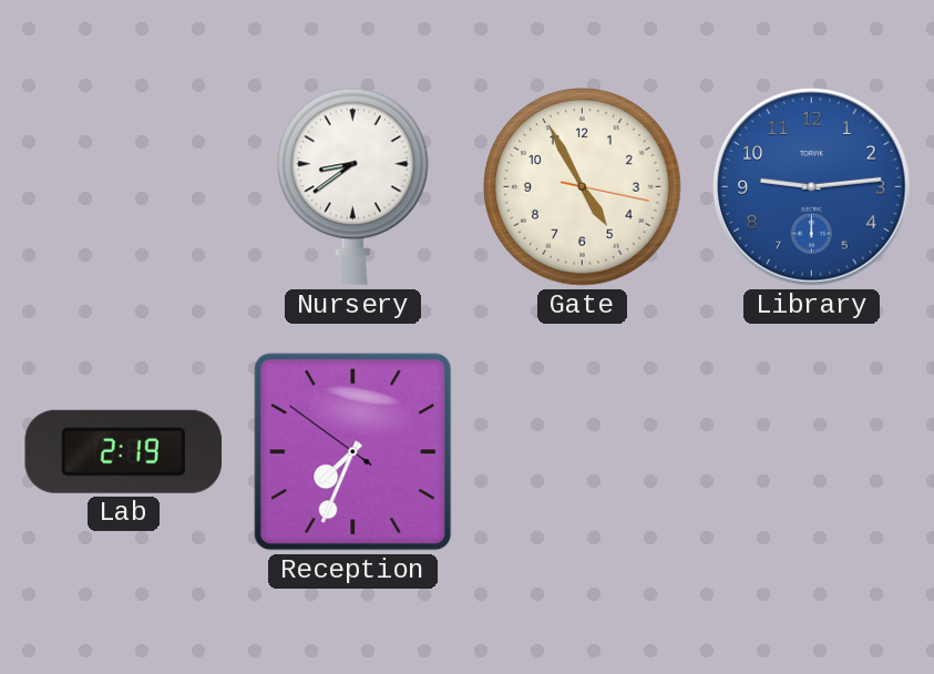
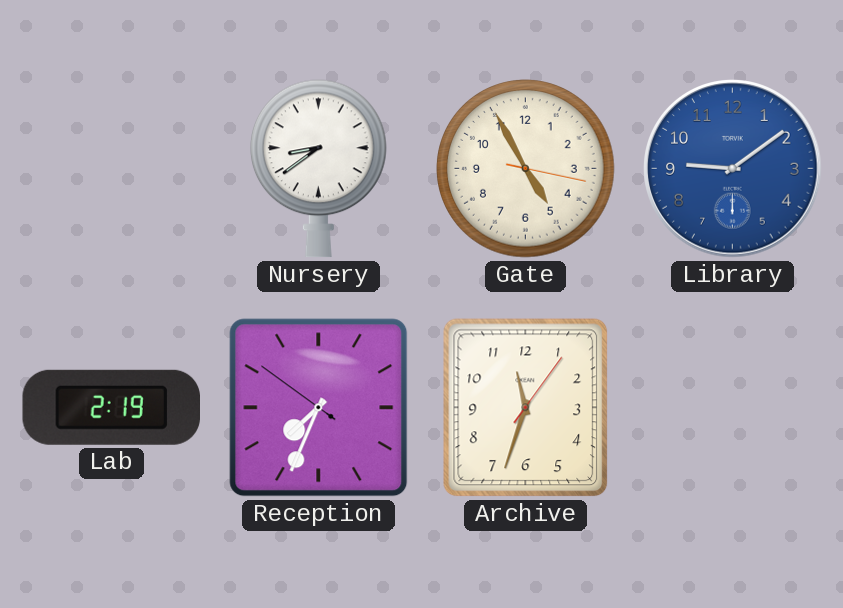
Library: 9:14 -> 9:09
Archive: none -> 11:33
